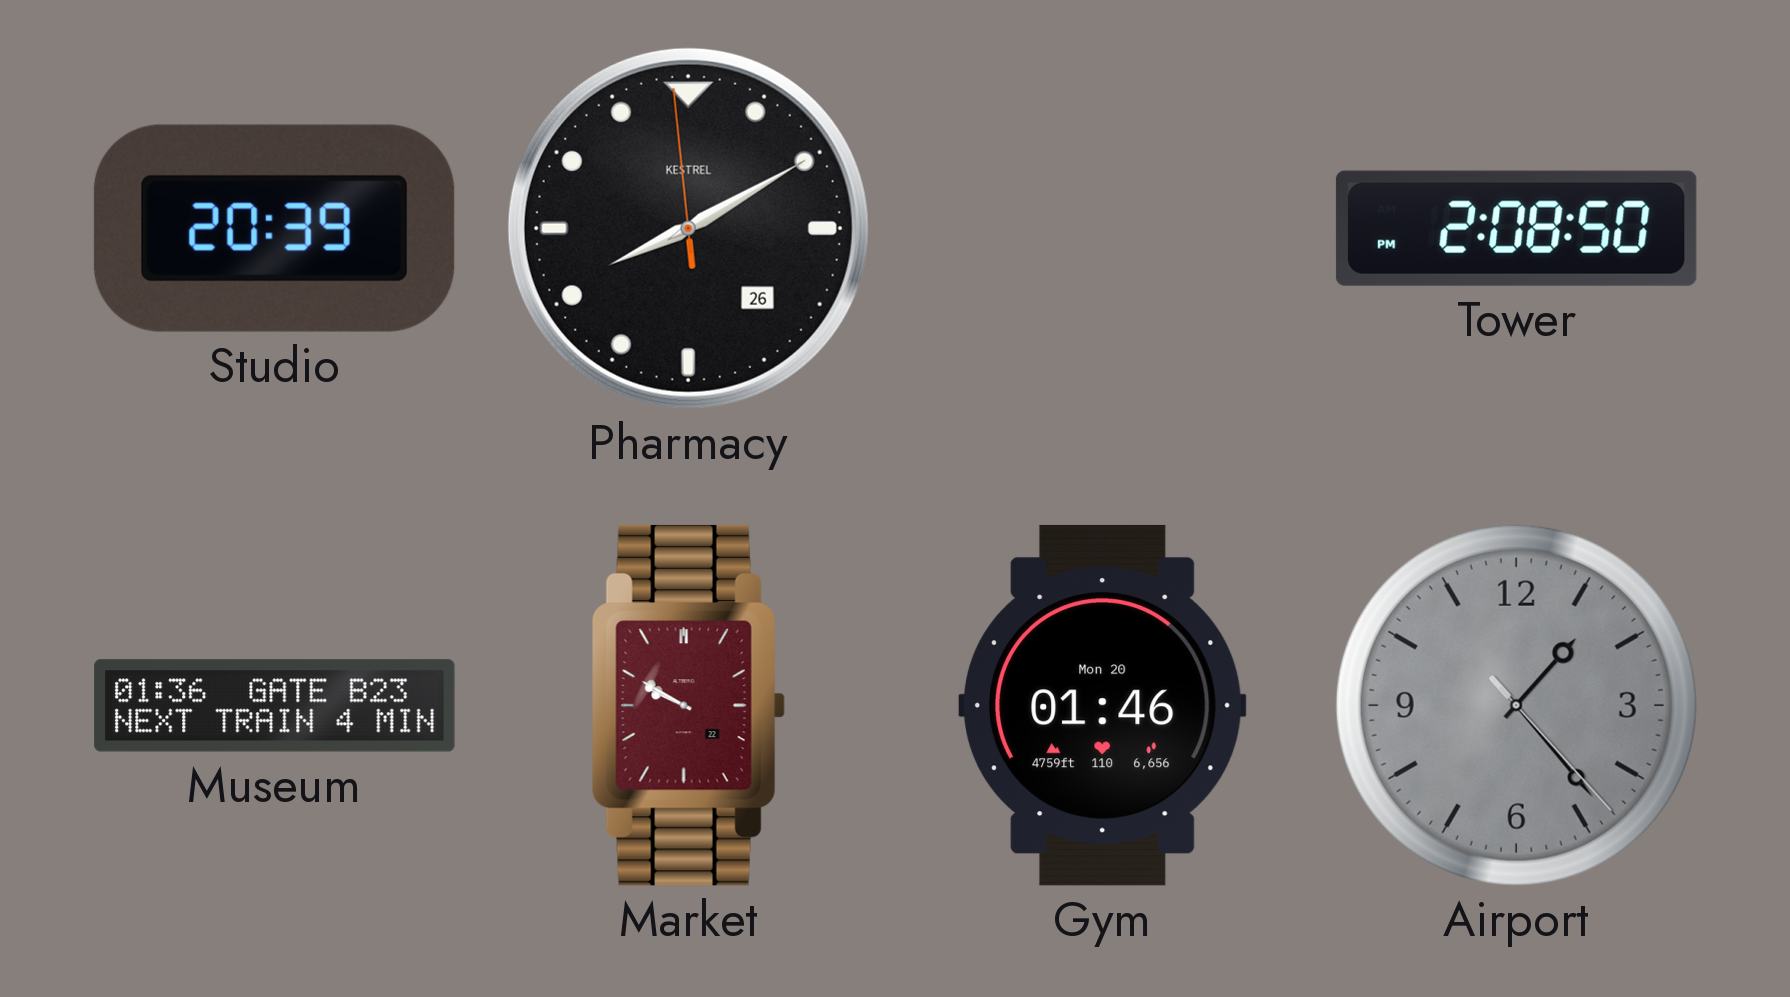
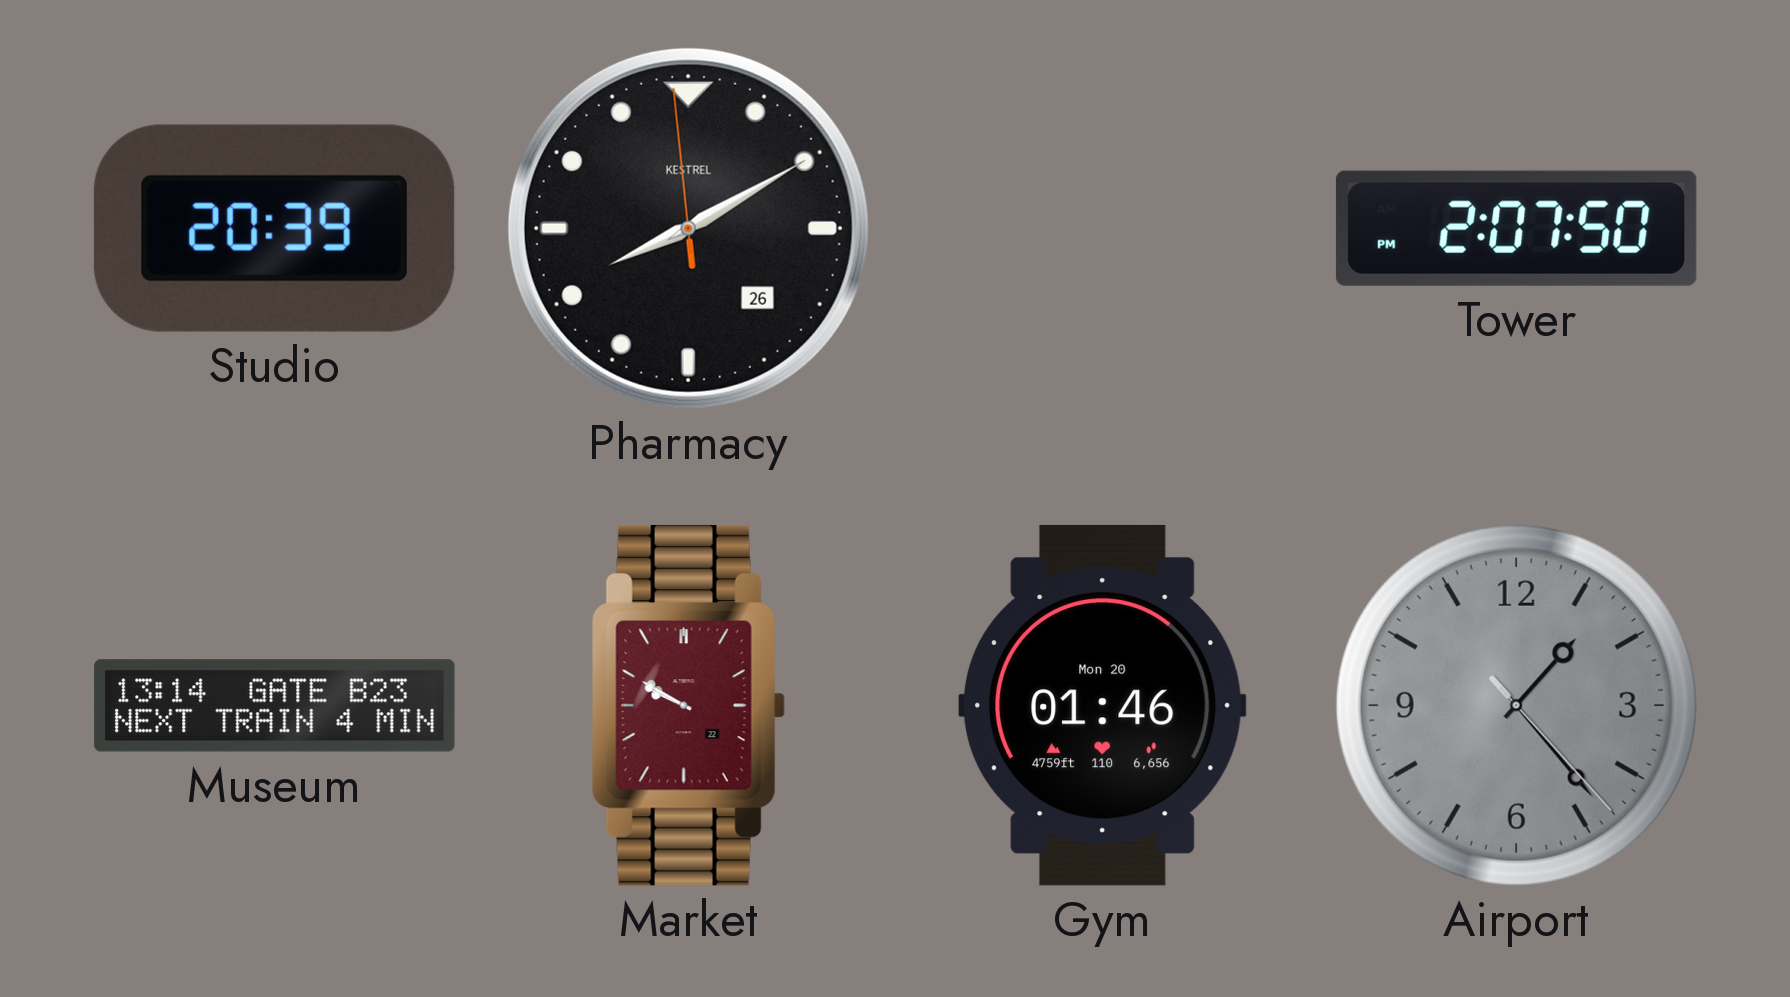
Tower: 2:08 -> 2:07
Museum: 01:36 -> 13:14
